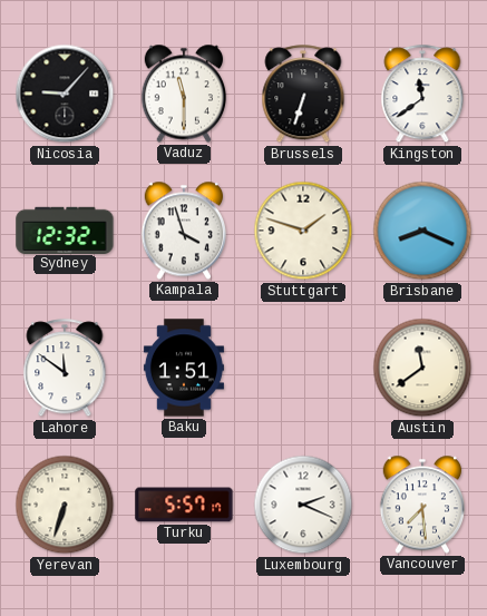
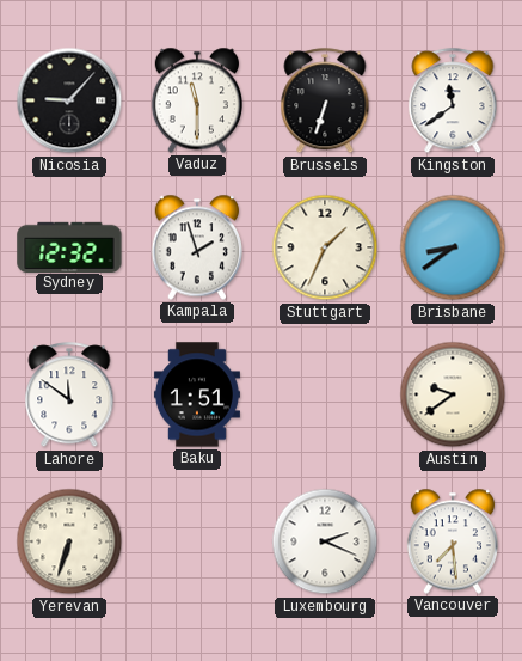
Kampala: 3:57 -> 1:57
Stuttgart: 1:48 -> 1:34
Brisbane: 8:19 -> 8:39
Austin: 11:39 -> 9:39
Turku: 5:57 -> none
